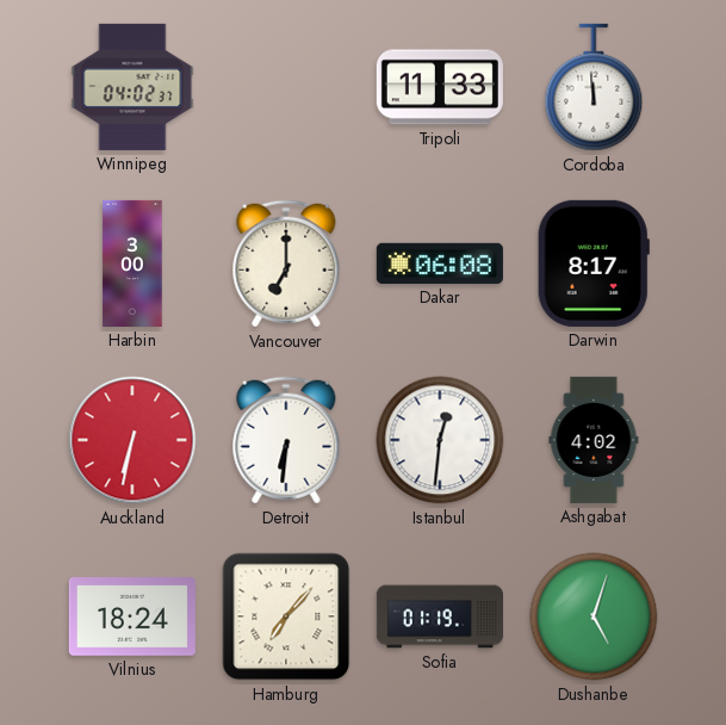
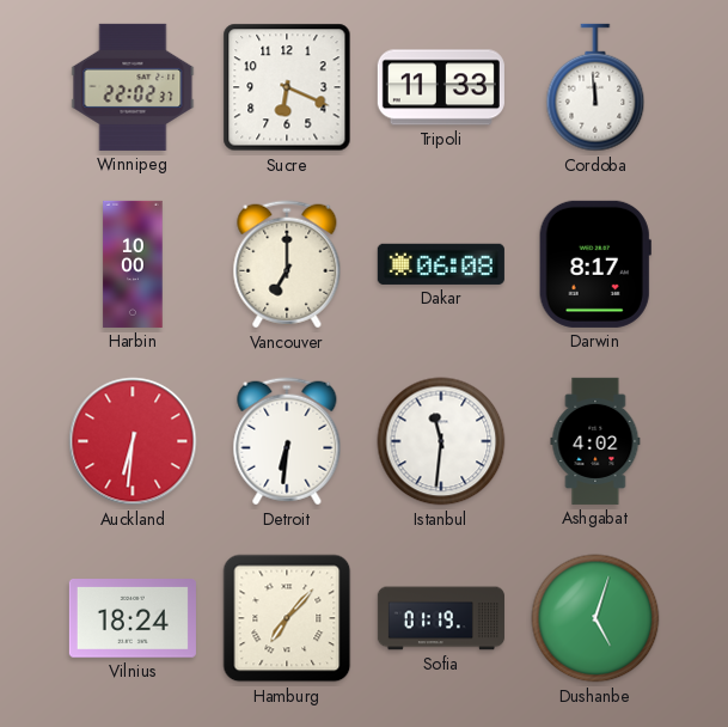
Winnipeg: 04:02 -> 22:02
Sucre: none -> 6:19
Harbin: 3:00 -> 10:00
Auckland: 6:32 -> 6:31
Istanbul: 12:31 -> 11:31
